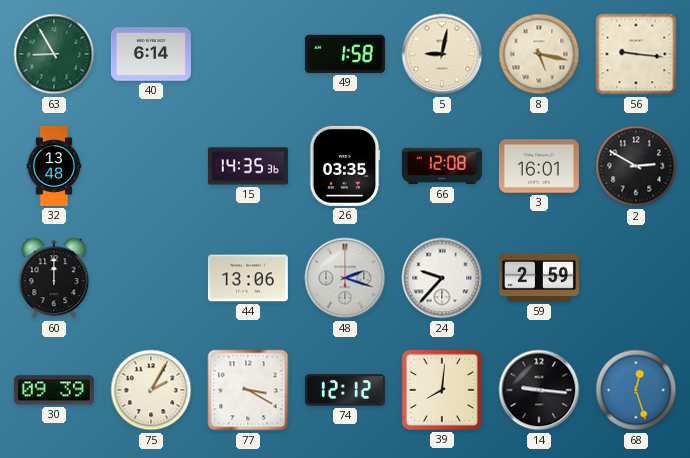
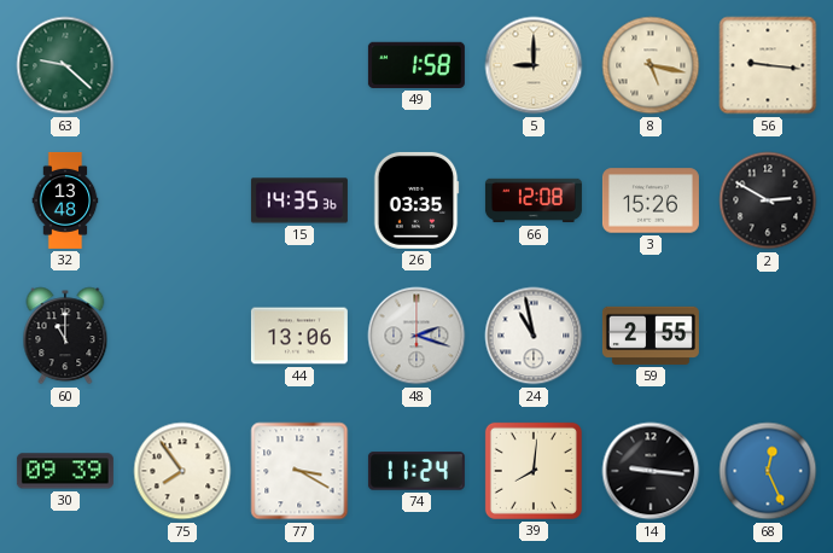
63: 8:55 -> 9:22
40: 6:14 -> none
5: 9:02 -> 9:00
3: 16:01 -> 15:26
60: 12:00 -> 11:00
24: 9:37 -> 10:58
59: 2:59 -> 2:55
75: 2:05 -> 7:54
74: 12:12 -> 11:24
68: 12:27 -> 12:26
